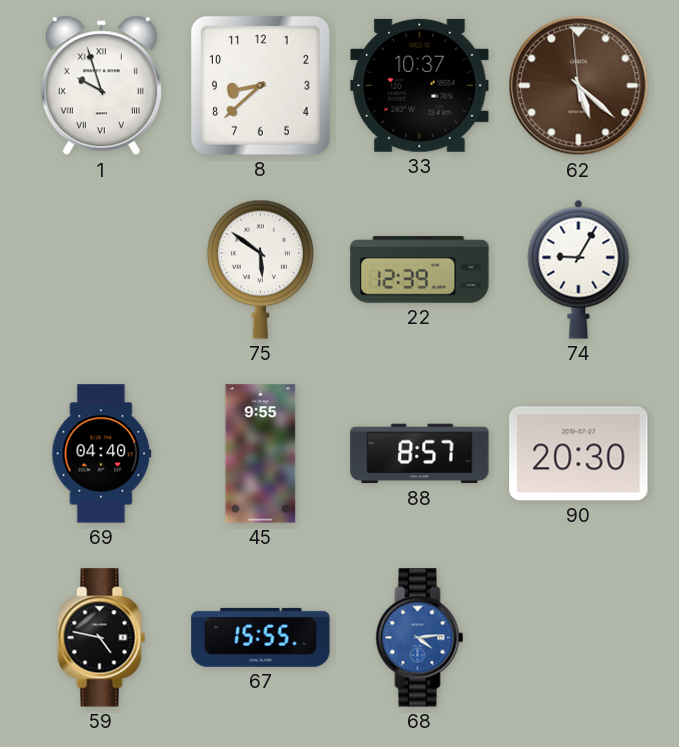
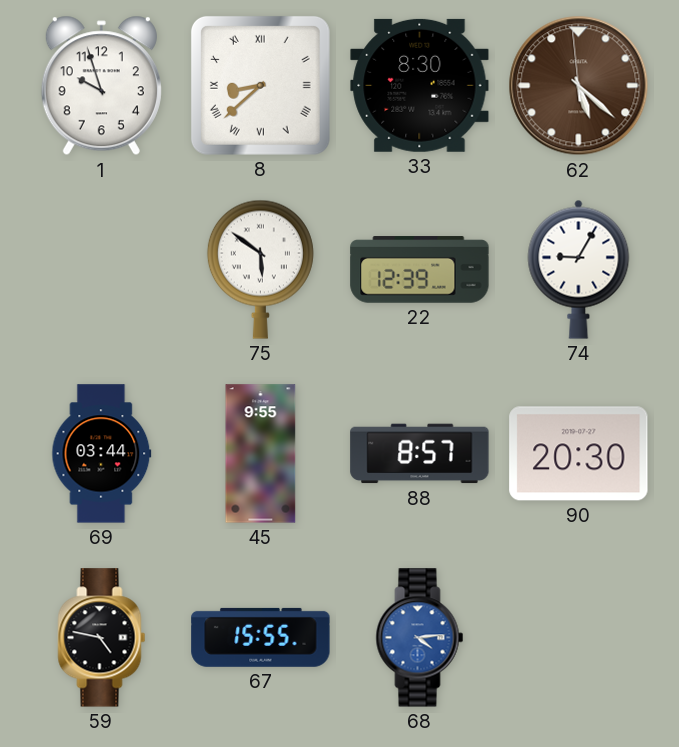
1 numerals: Roman -> Arabic
8 numerals: Arabic -> Roman
33: 10:37 -> 8:30
69: 04:40 -> 03:44
